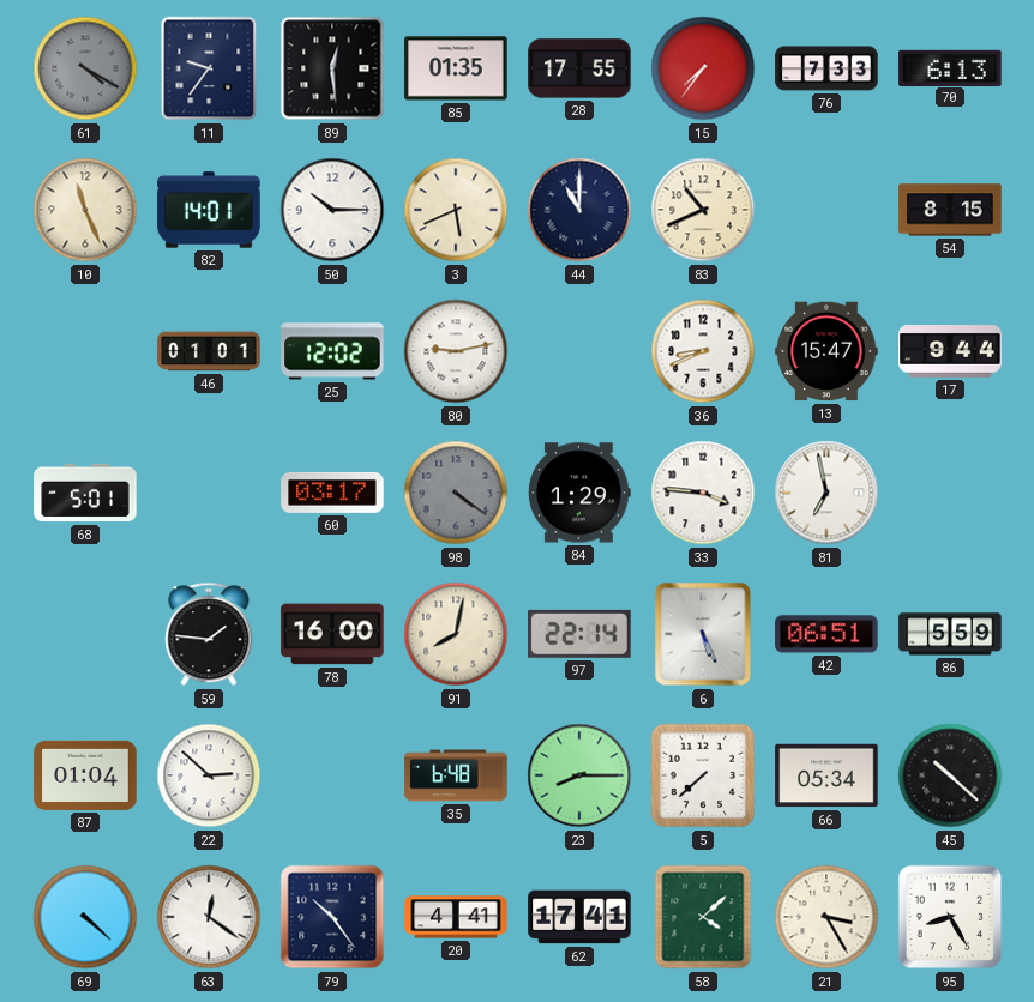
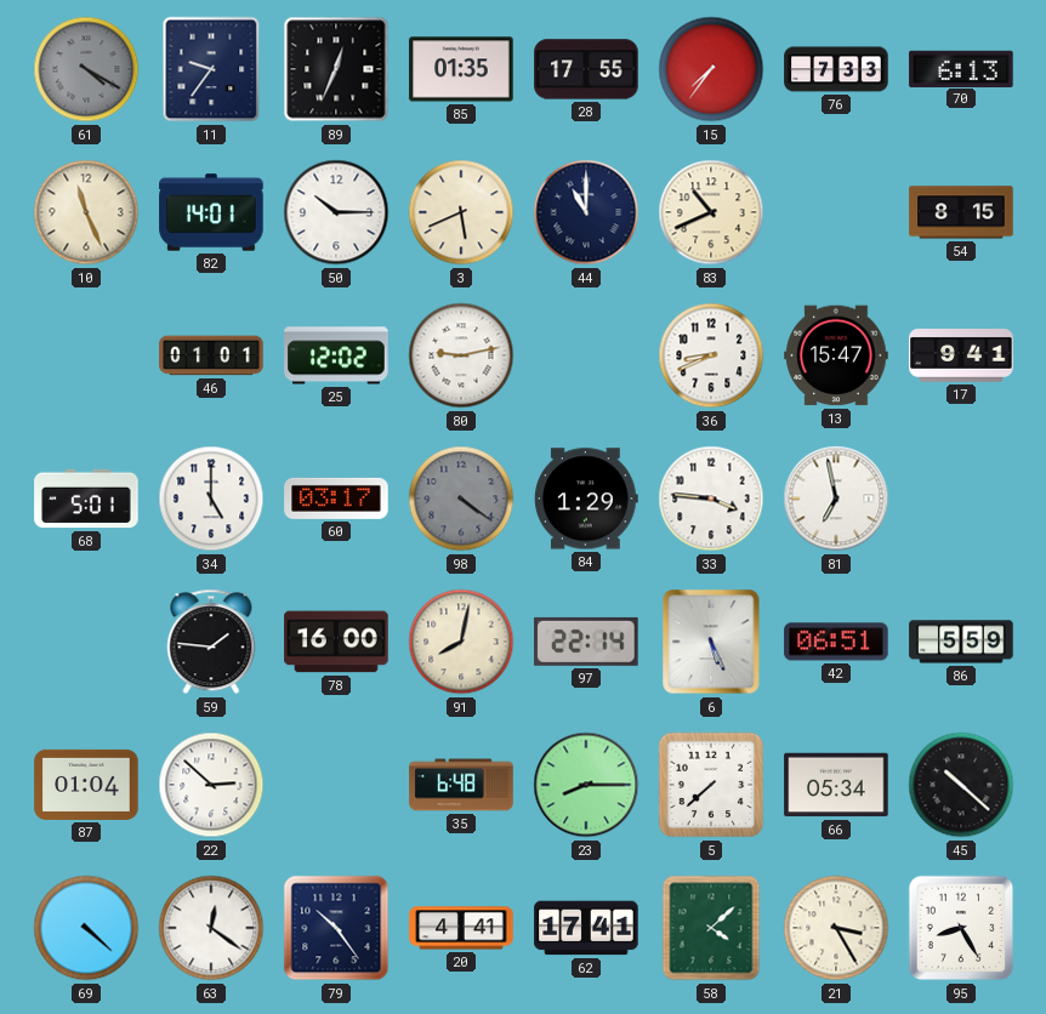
89: 12:29 -> 12:34
17: 9:44 -> 9:41
34: none -> 5:00
